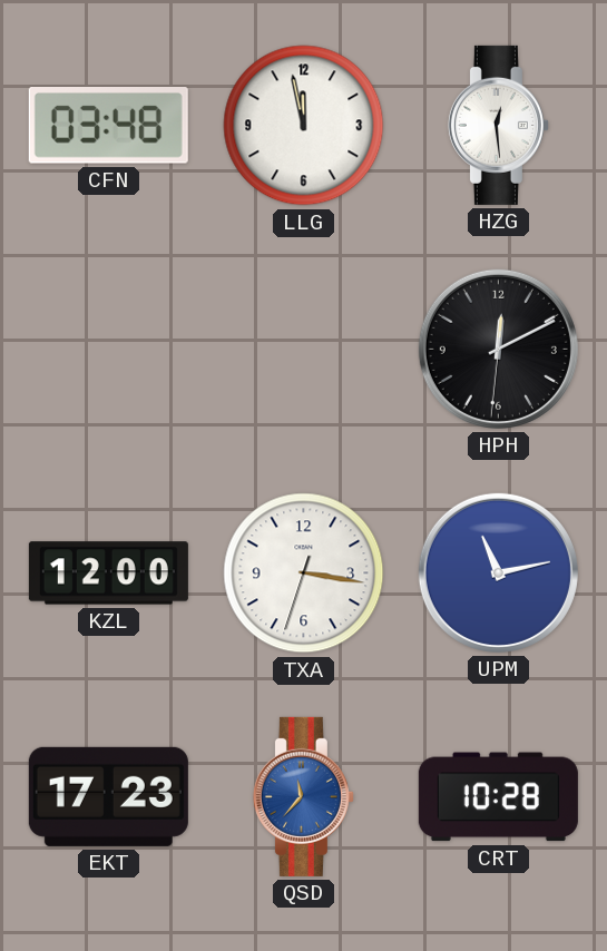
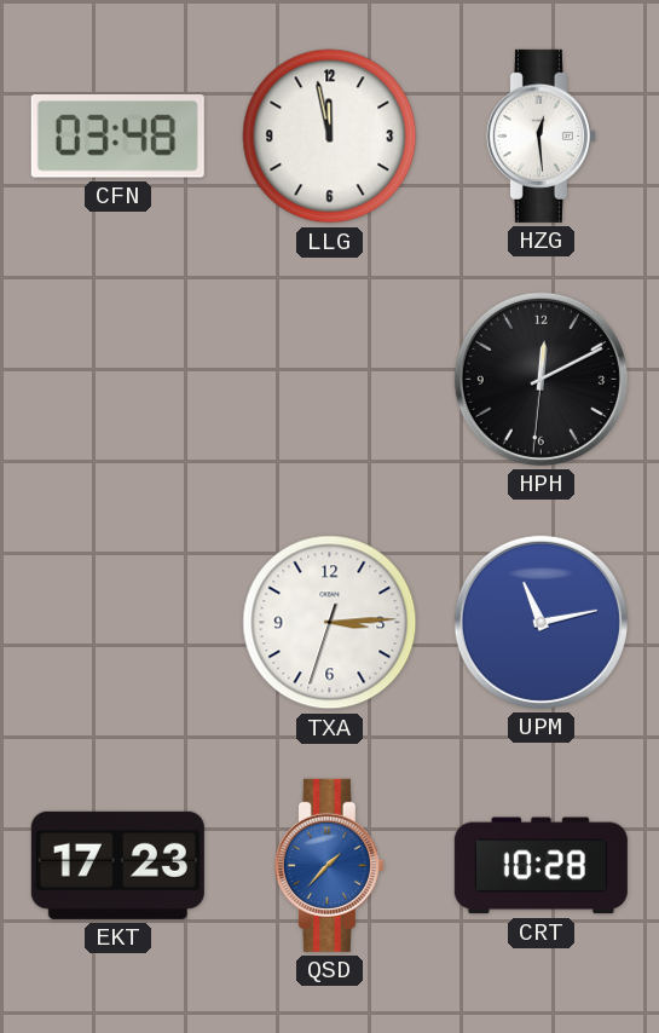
KZL: 12:00 -> none
TXA: 3:16 -> 3:14
QSD: 11:37 -> 1:37
